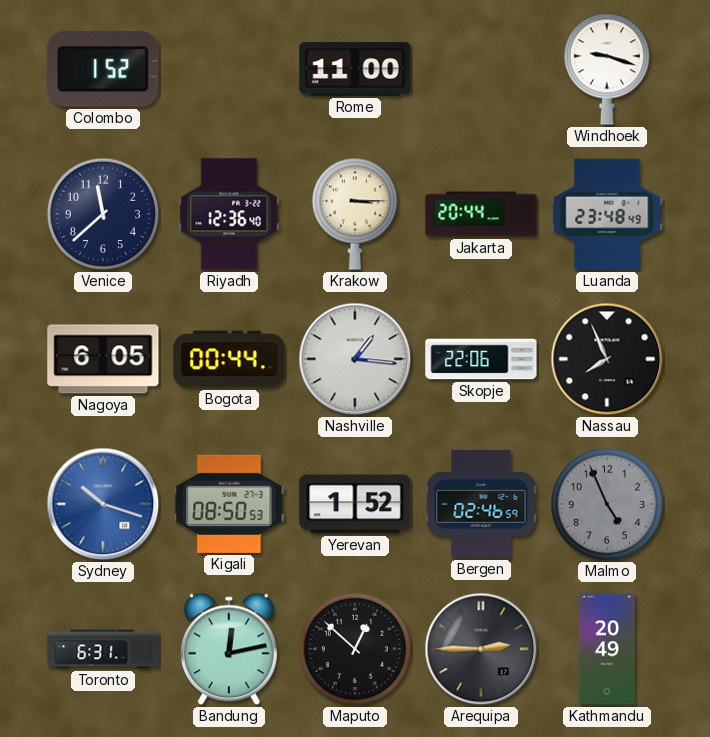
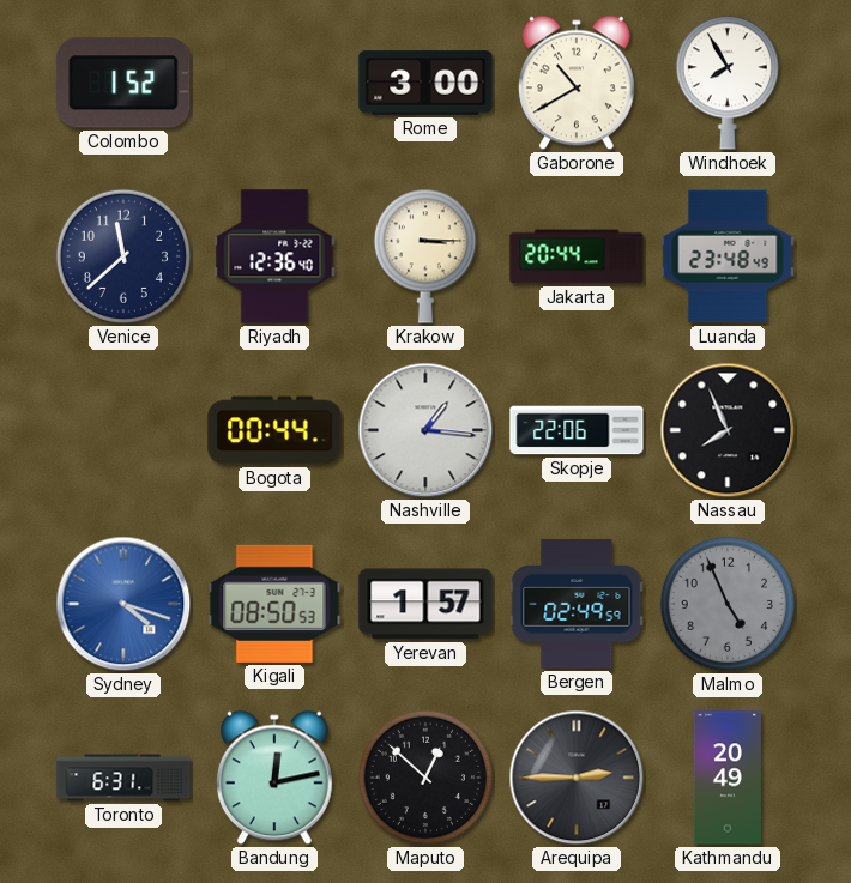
Rome: 11:00 -> 3:00
Gaborone: none -> 10:40
Windhoek: 9:18 -> 7:55
Nagoya: 6:05 -> none
Sydney: 10:18 -> 4:18
Yerevan: 1:52 -> 1:57
Bergen: 02:46 -> 02:49
